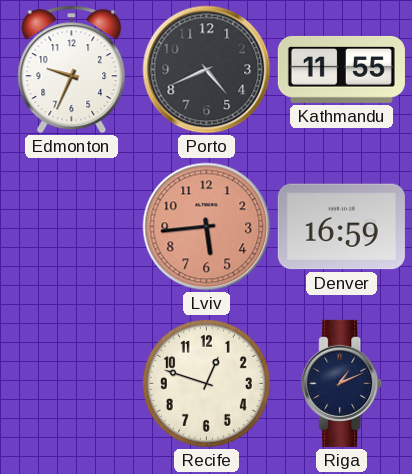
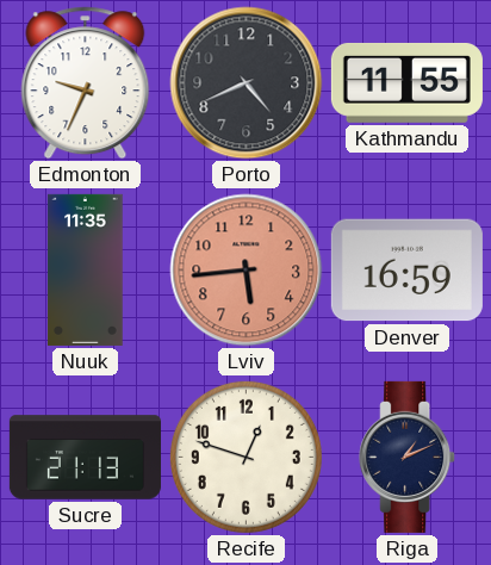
Nuuk: none -> 11:35
Sucre: none -> 21:13
